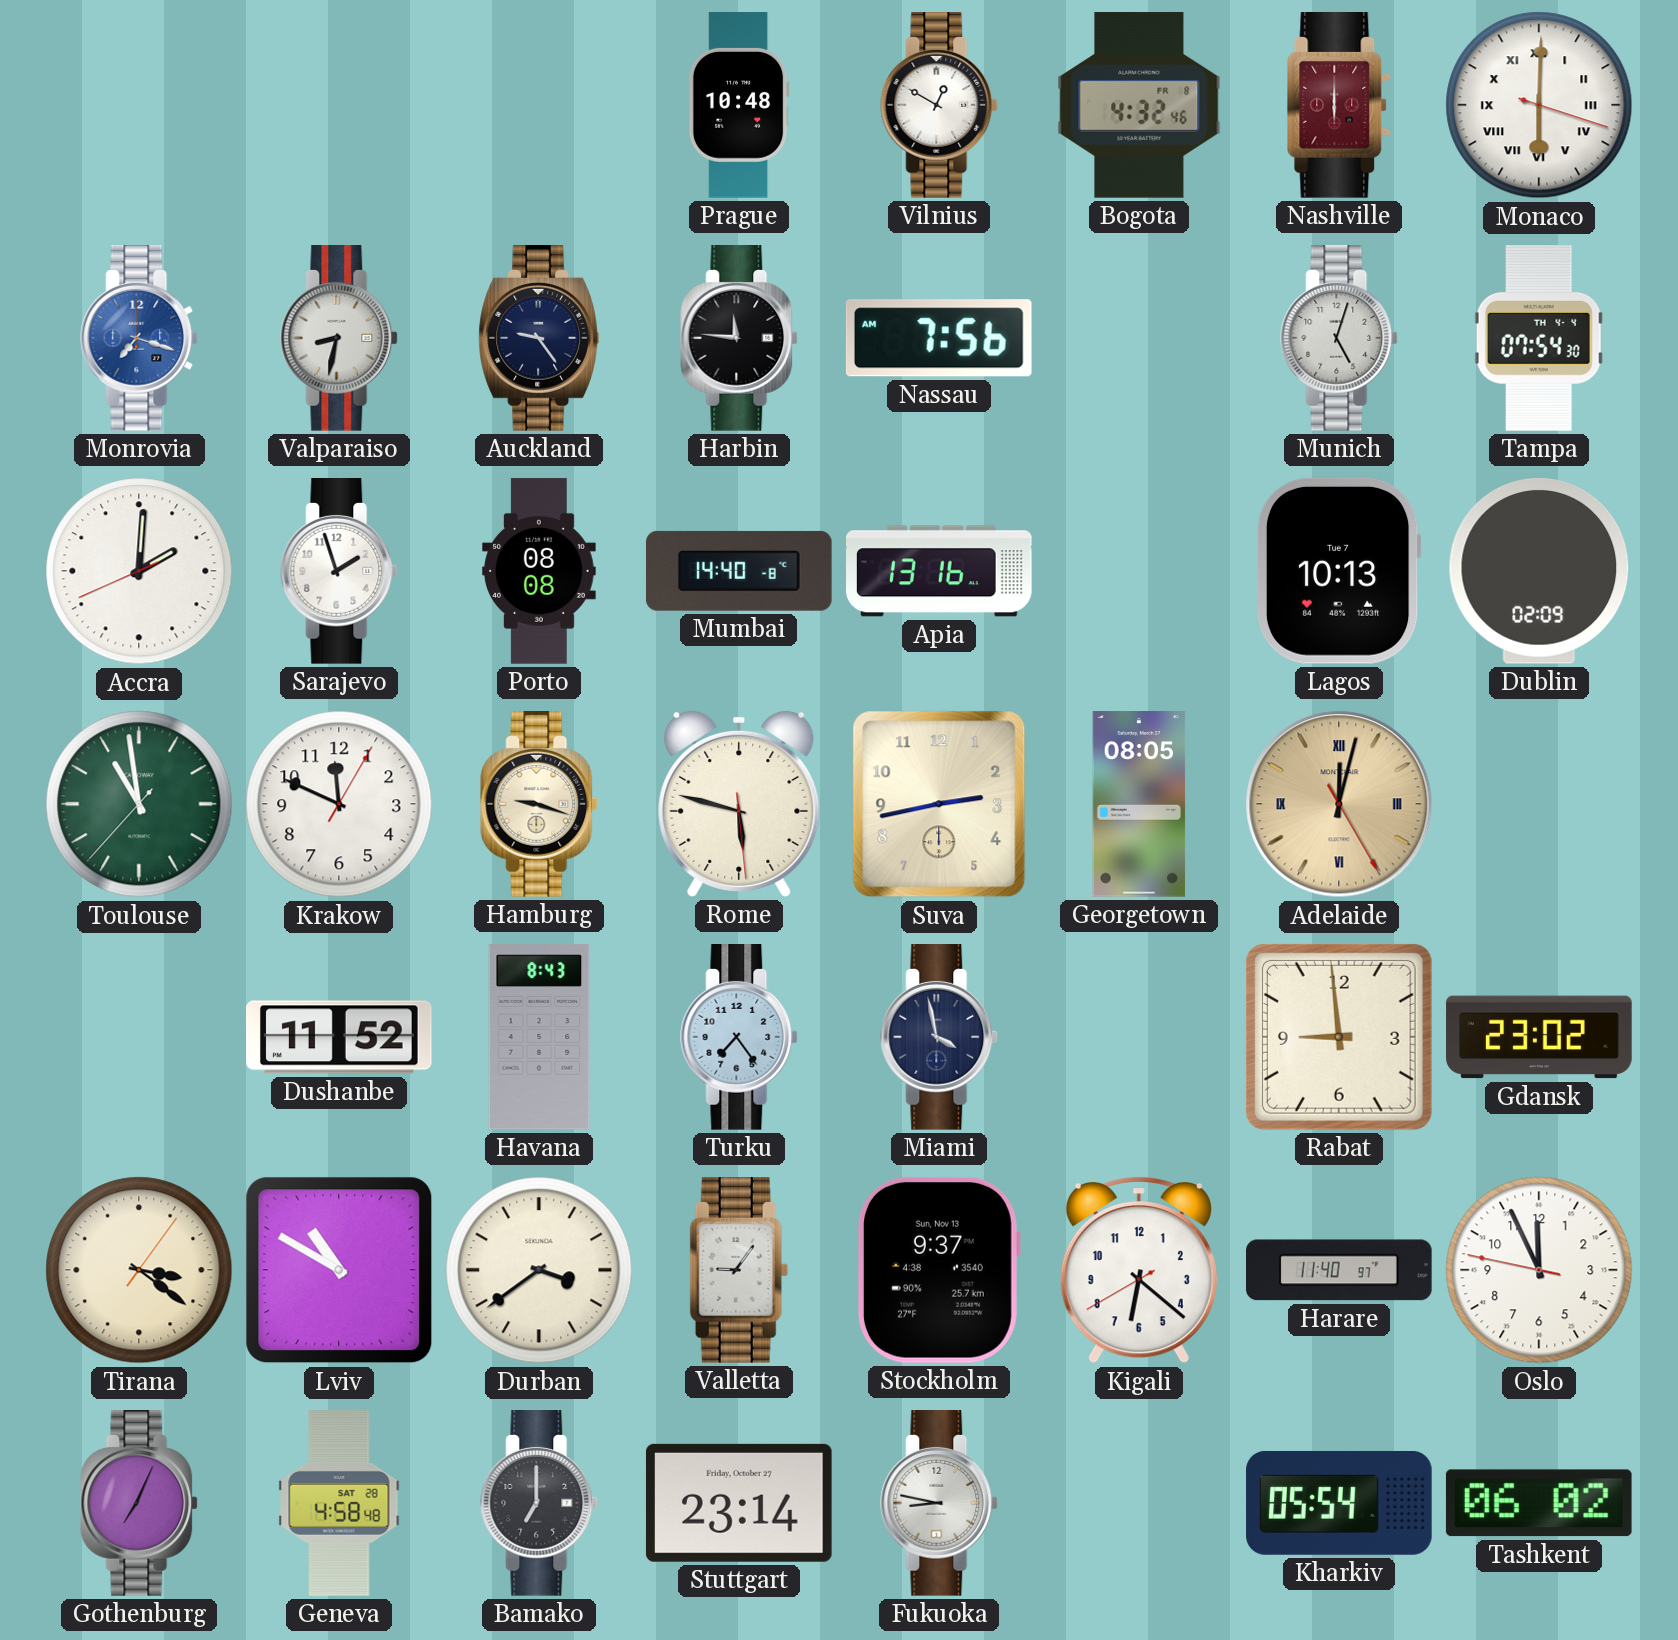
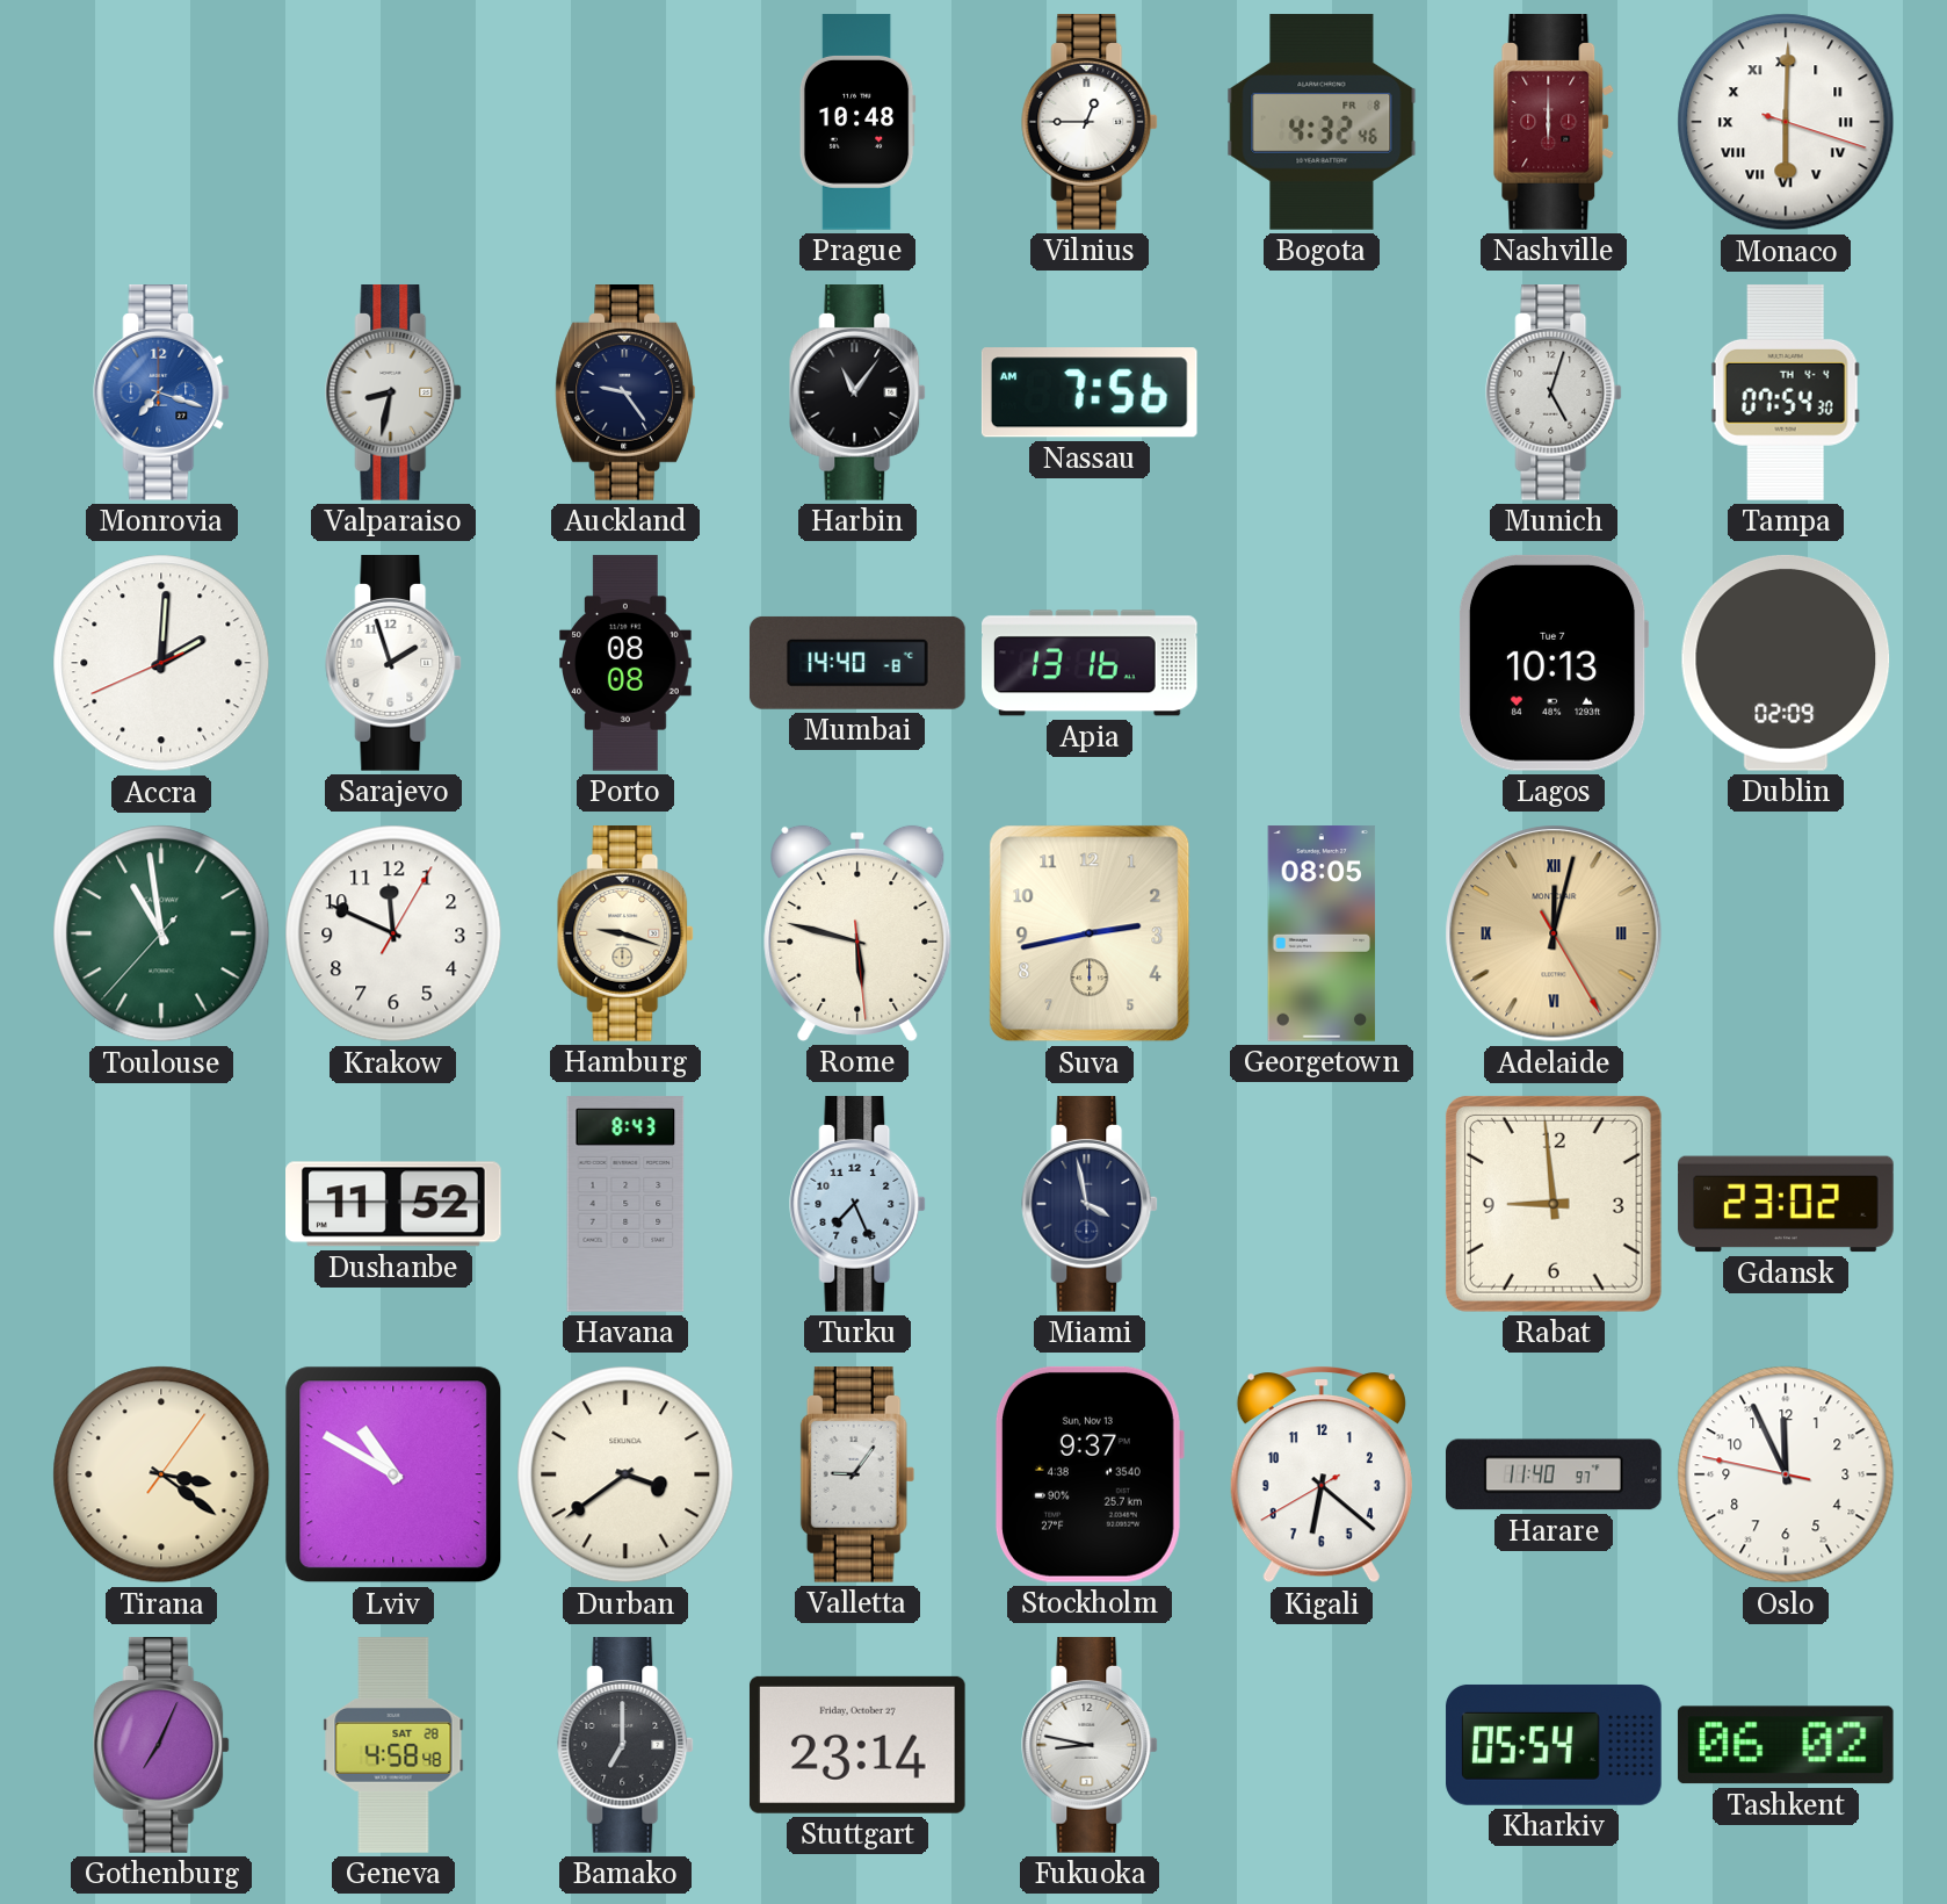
Vilnius: 12:50 -> 12:45
Harbin: 11:46 -> 11:06
Turku: 7:24 -> 7:26
